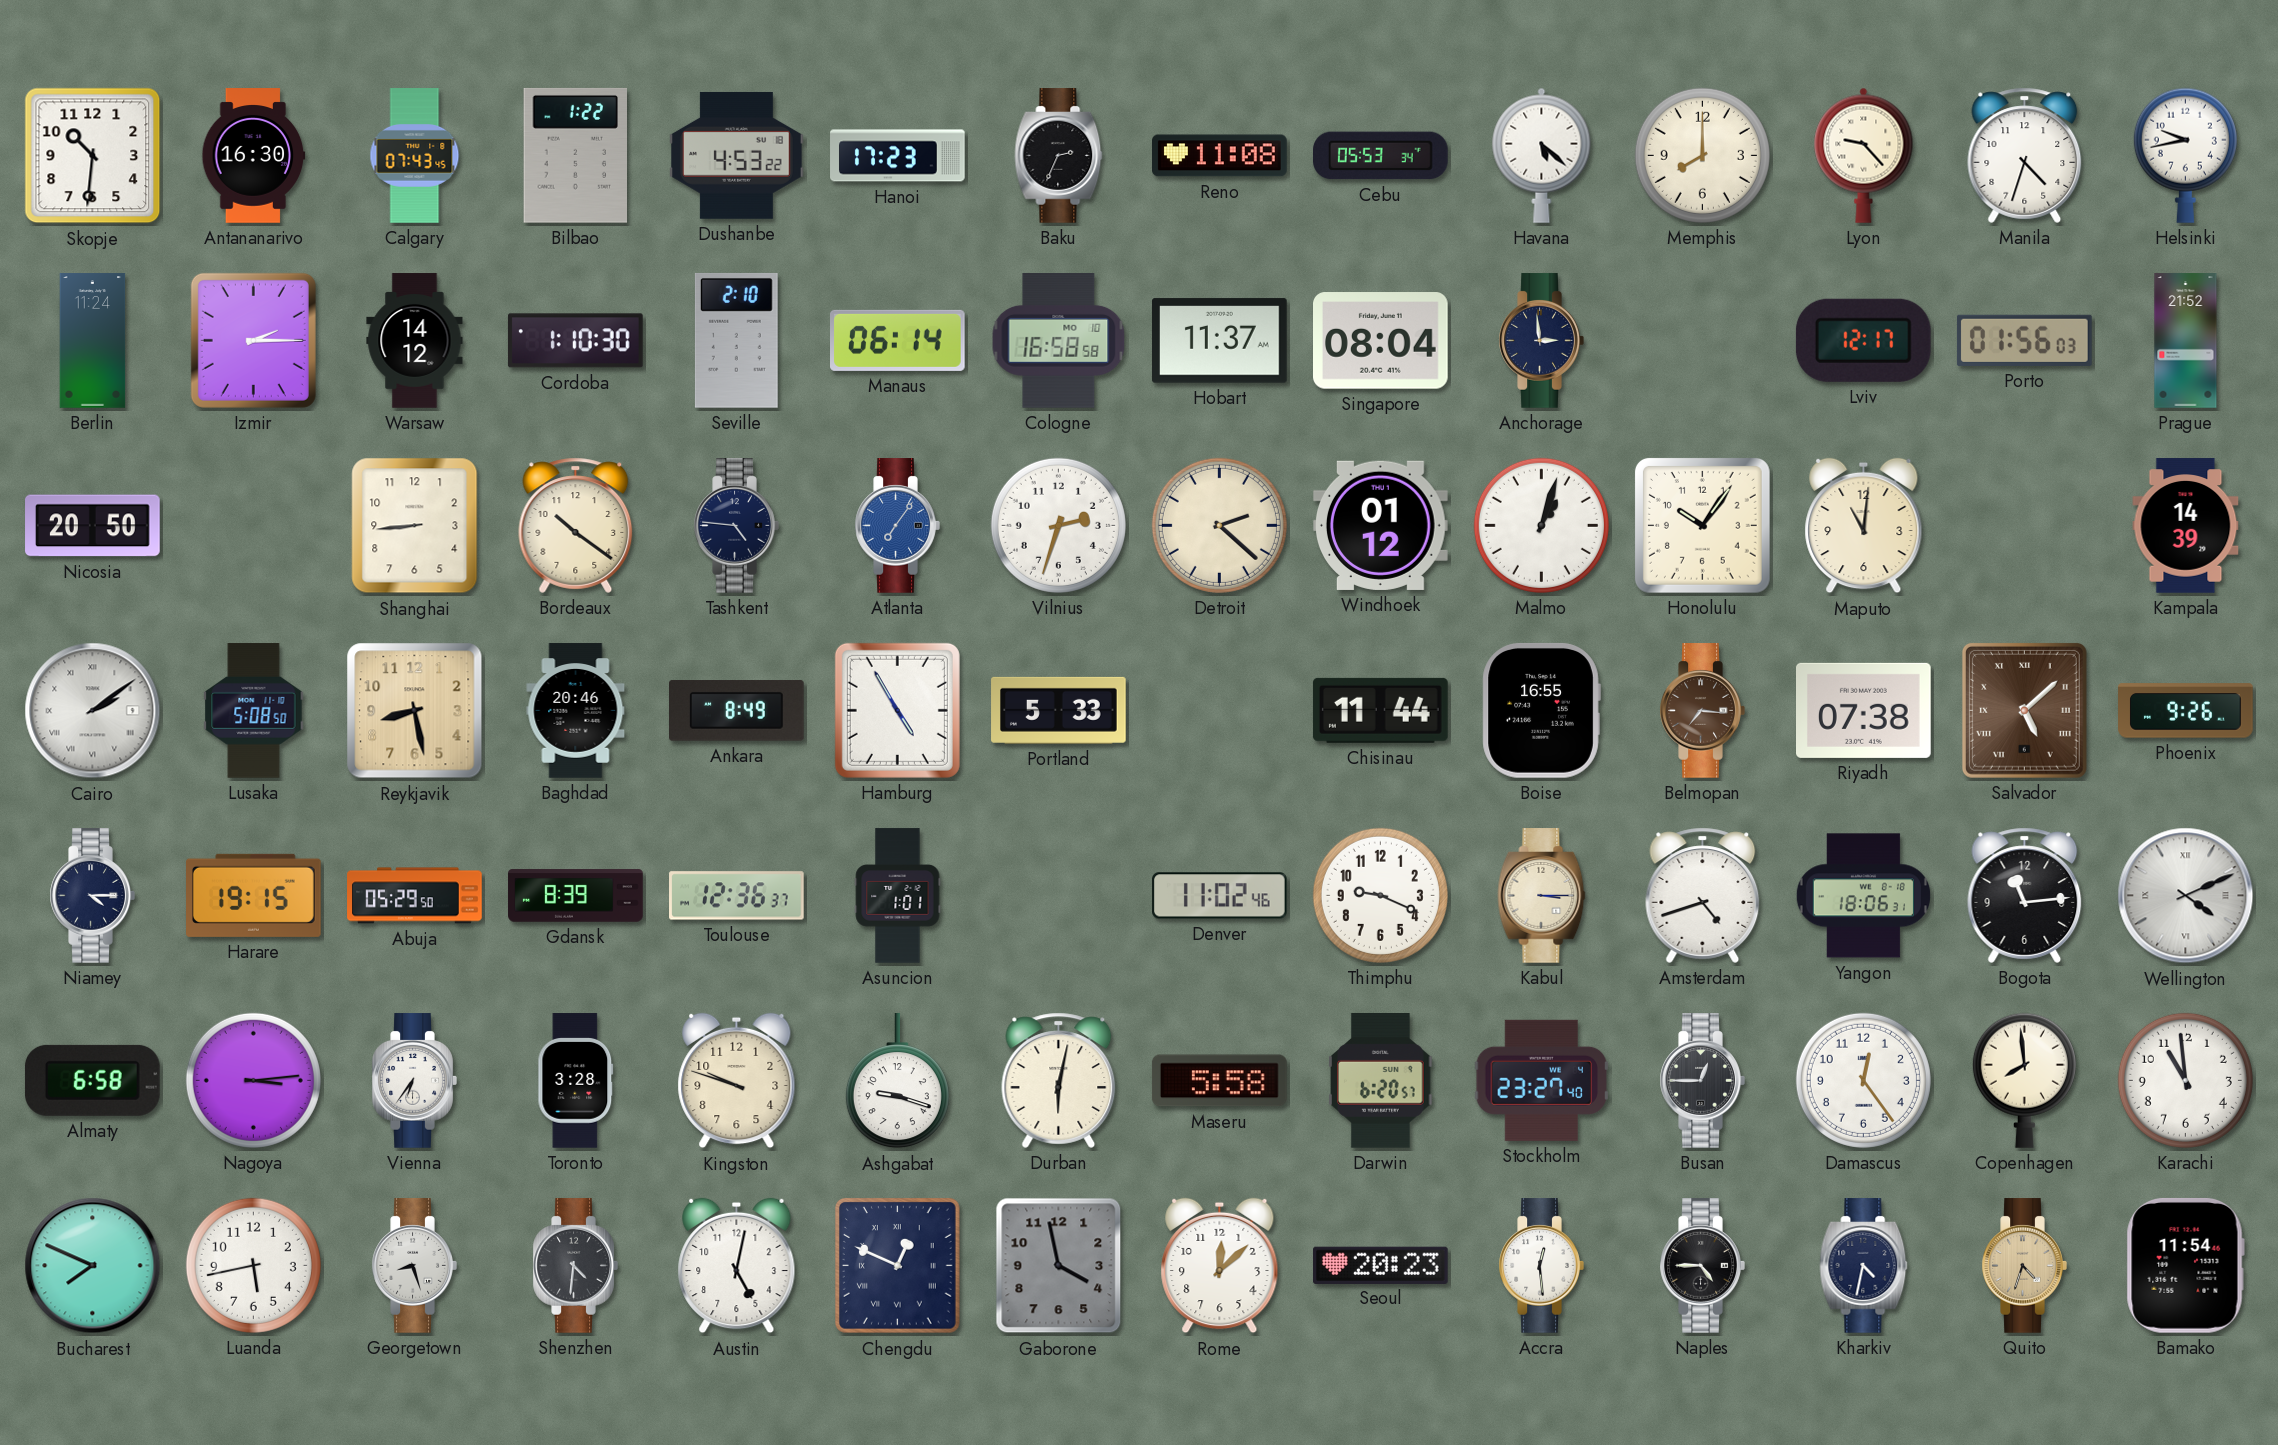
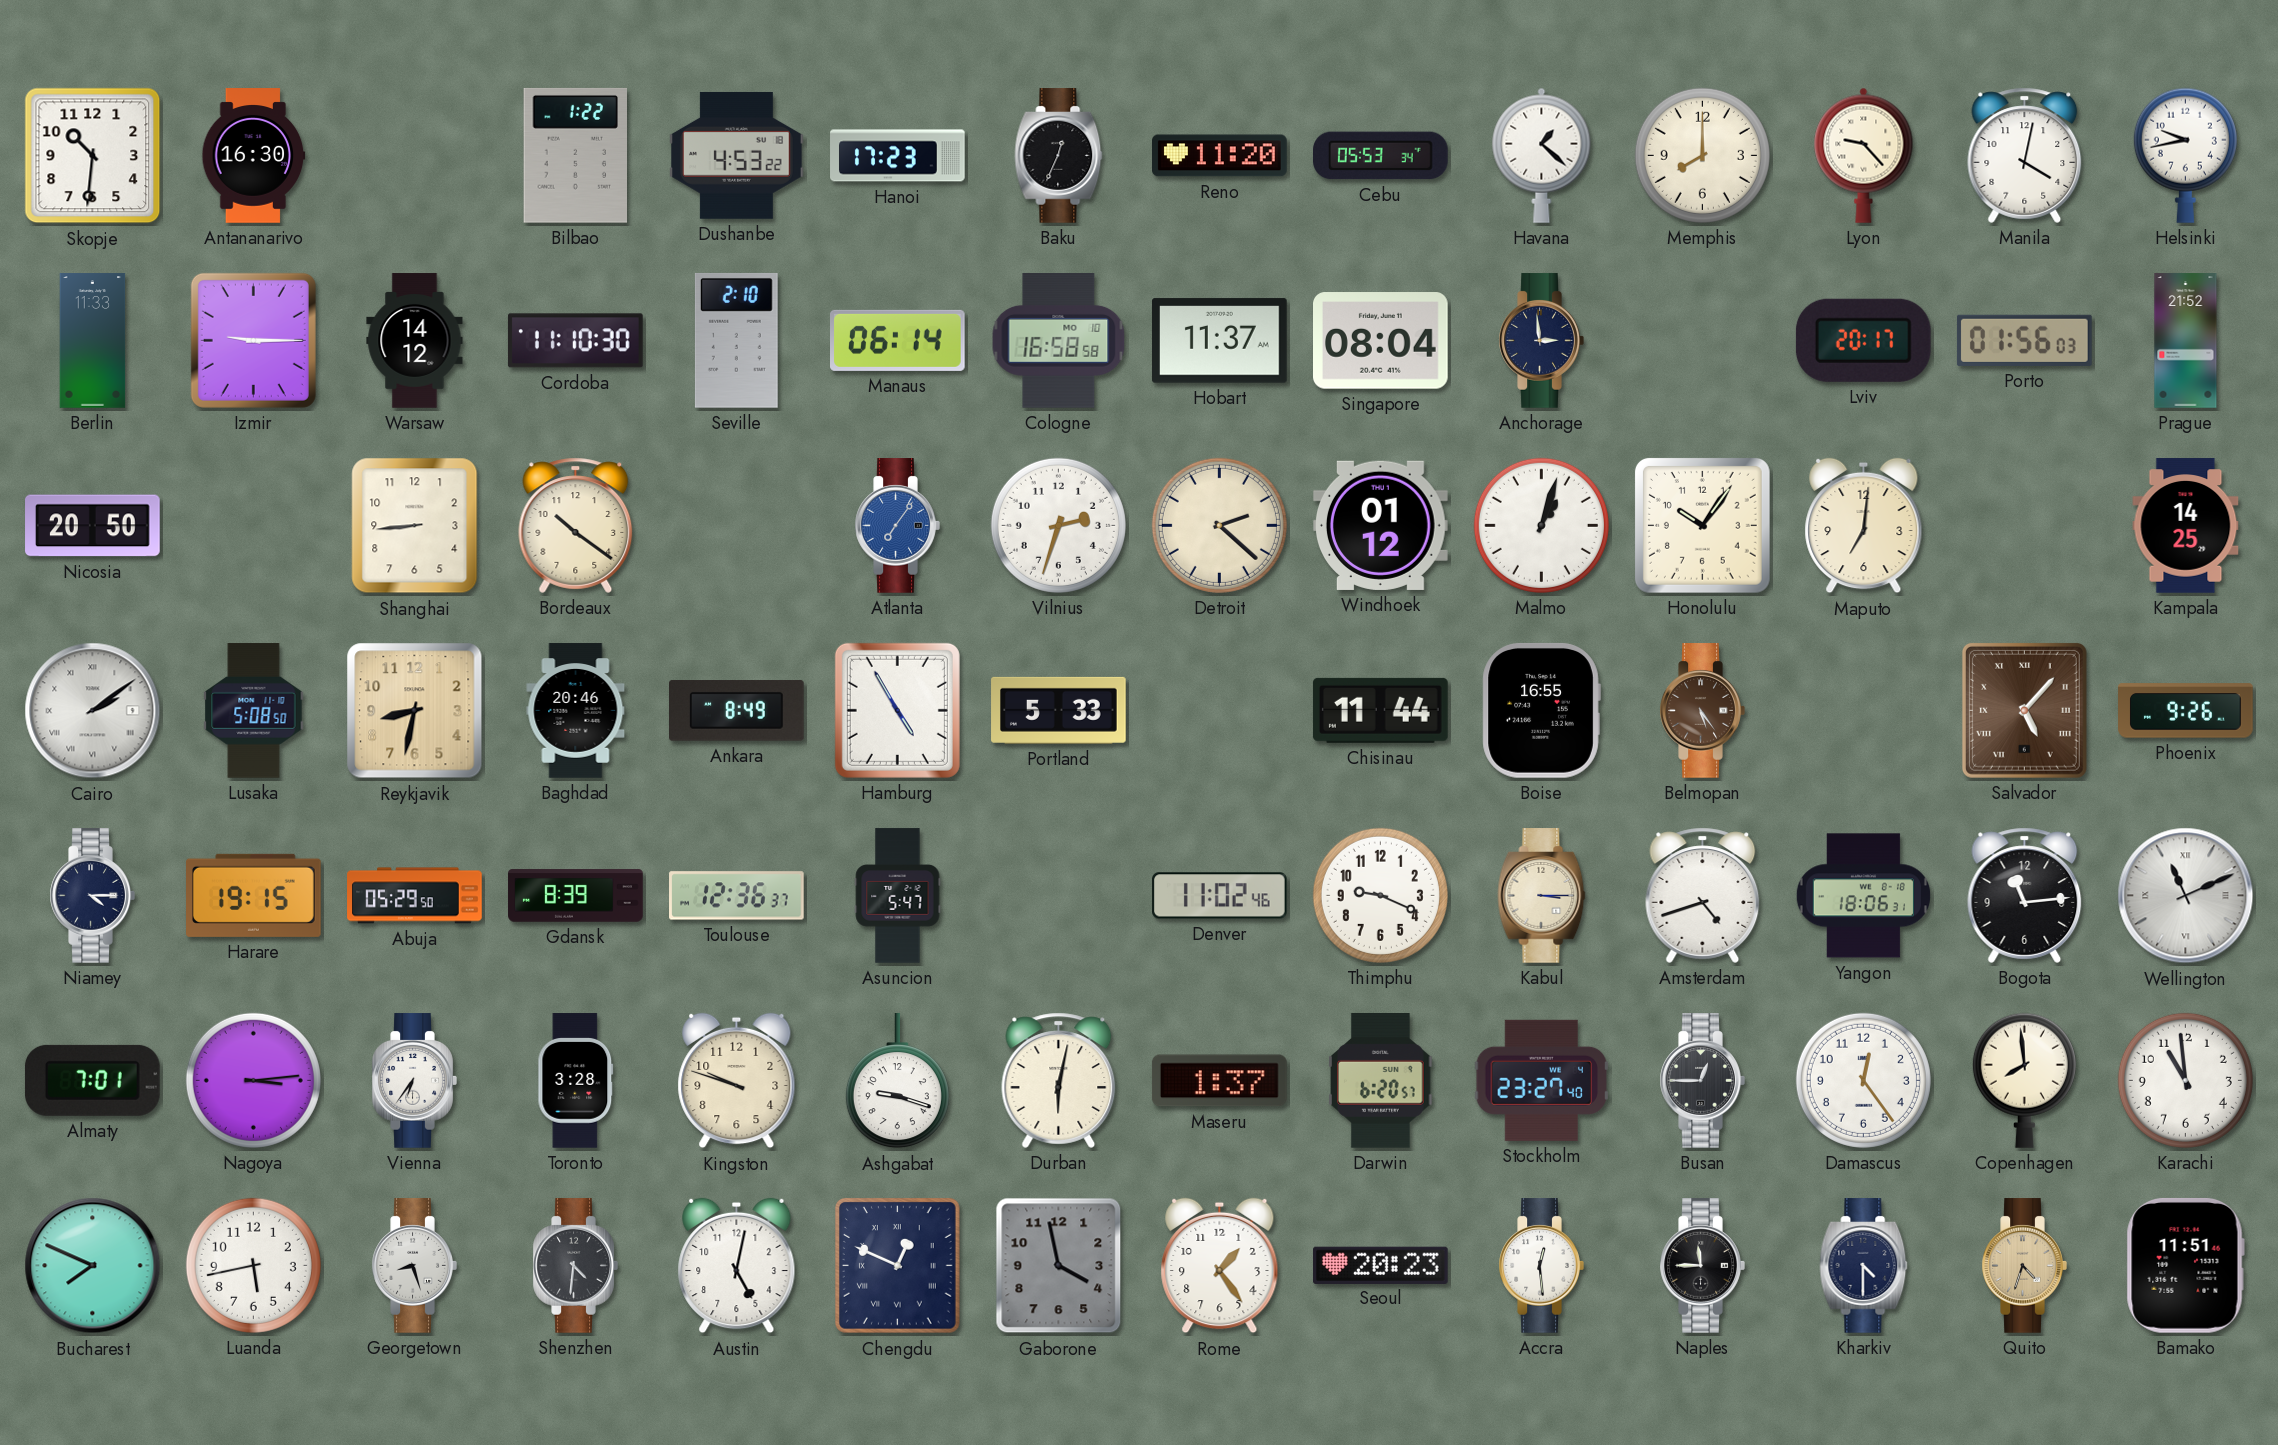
Calgary: 07:43 -> none
Baku: 2:34 -> 12:34
Reno: 11:08 -> 11:20
Havana: 5:22 -> 1:22
Manila: 4:33 -> 4:02
Berlin: 11:24 -> 11:33
Izmir: 2:15 -> 9:15
Cordoba: 1:10 -> 11:10
Lviv: 12:17 -> 20:17
Tashkent: 4:46 -> none
Maputo: 11:01 -> 7:01
Kampala: 14:39 -> 14:25
Reykjavik: 8:28 -> 8:32
Belmopan: 7:16 -> 5:24
Riyadh: 07:38 -> none
Salvador: 5:08 -> 5:07
Asuncion: 1:01 -> 5:47
Wellington: 4:11 -> 11:11
Almaty: 6:58 -> 7:01
Maseru: 5:58 -> 1:37
Rome: 12:08 -> 1:24
Naples: 4:45 -> 11:45
Kharkiv: 4:32 -> 4:30
Bamako: 11:54 -> 11:51
